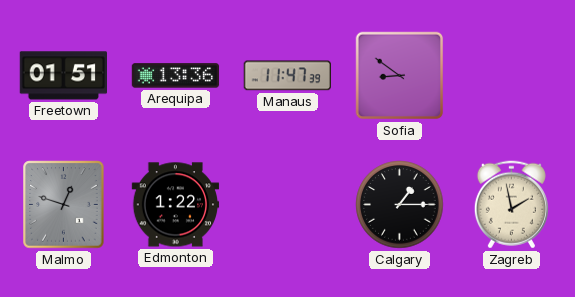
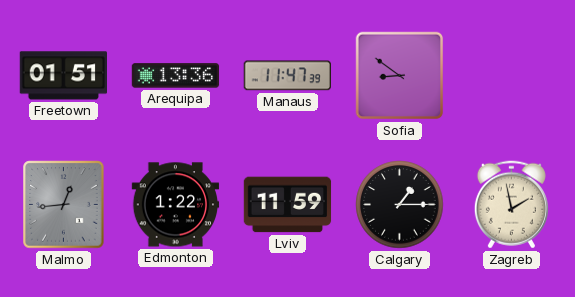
Malmo: 12:48 -> 12:44
Lviv: none -> 11:59
